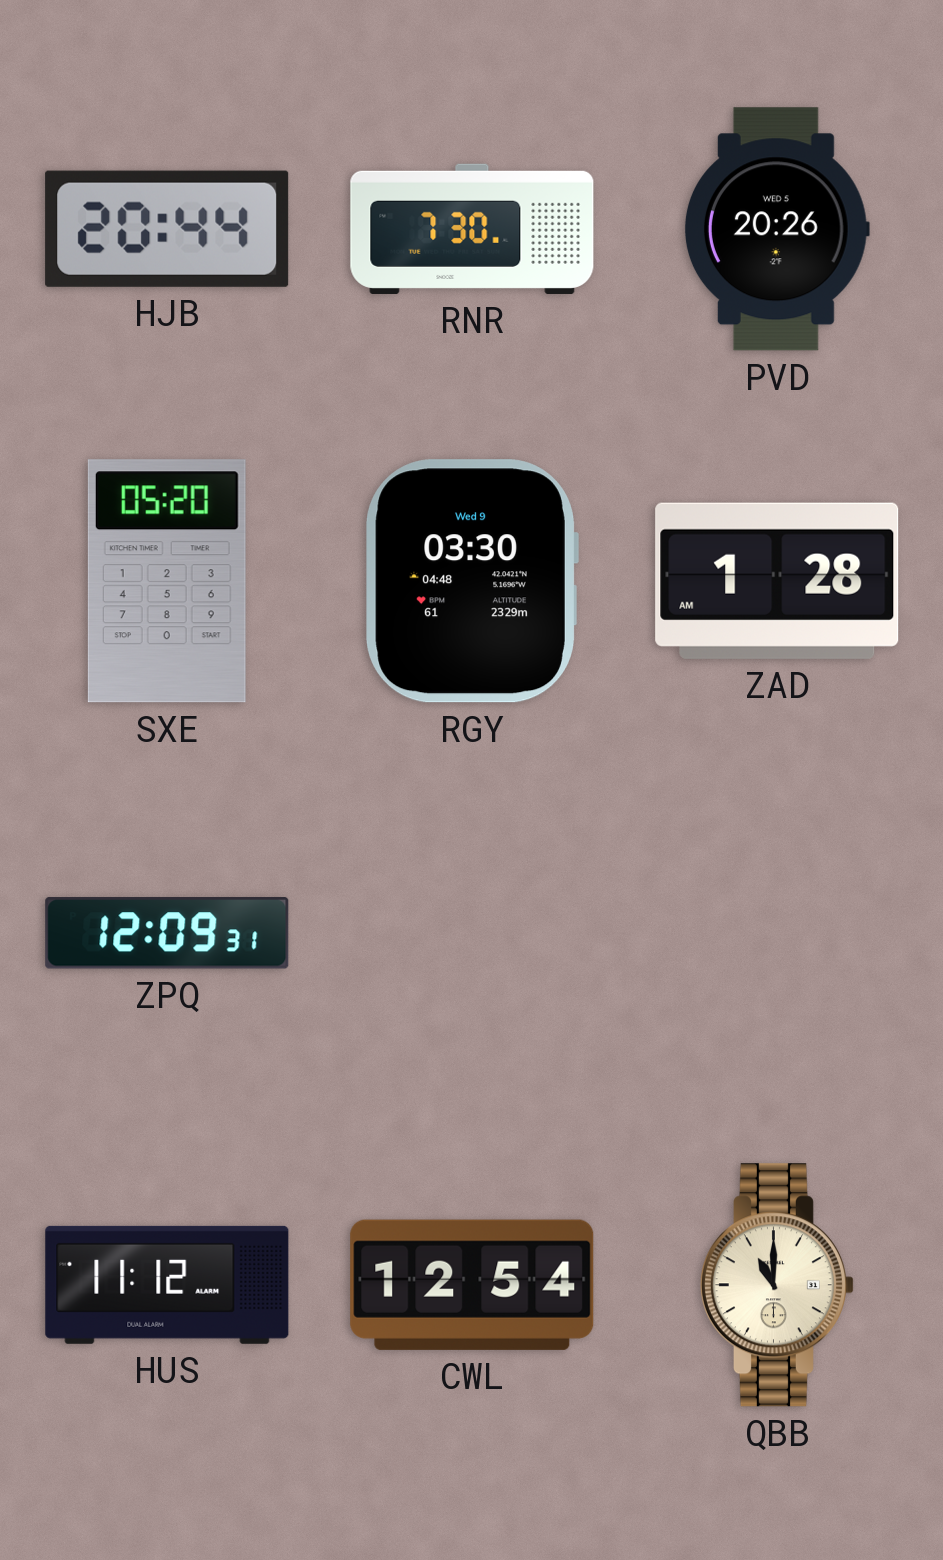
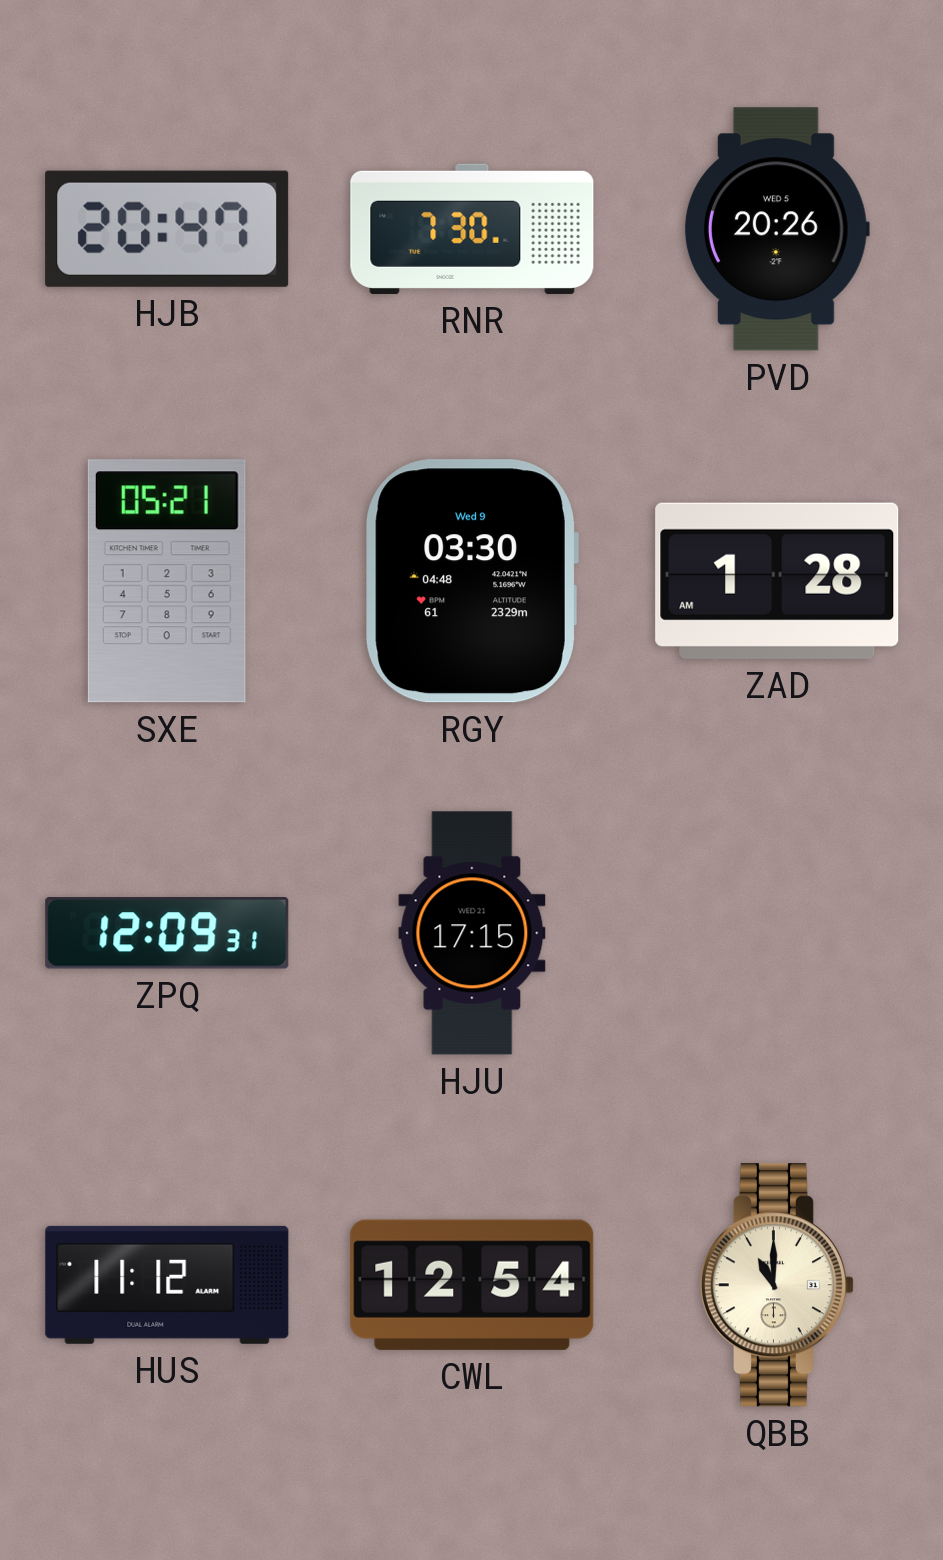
HJB: 20:44 -> 20:47
SXE: 05:20 -> 05:21
HJU: none -> 17:15
